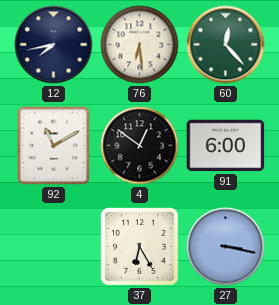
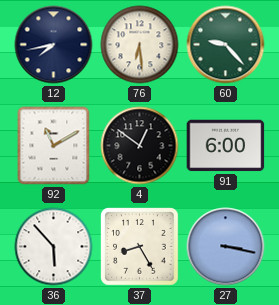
60: 12:23 -> 9:23
36: none -> 5:53
37: 6:25 -> 8:25
